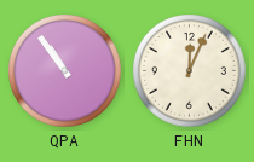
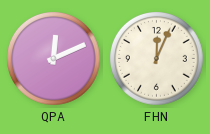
QPA: 10:54 -> 12:11
